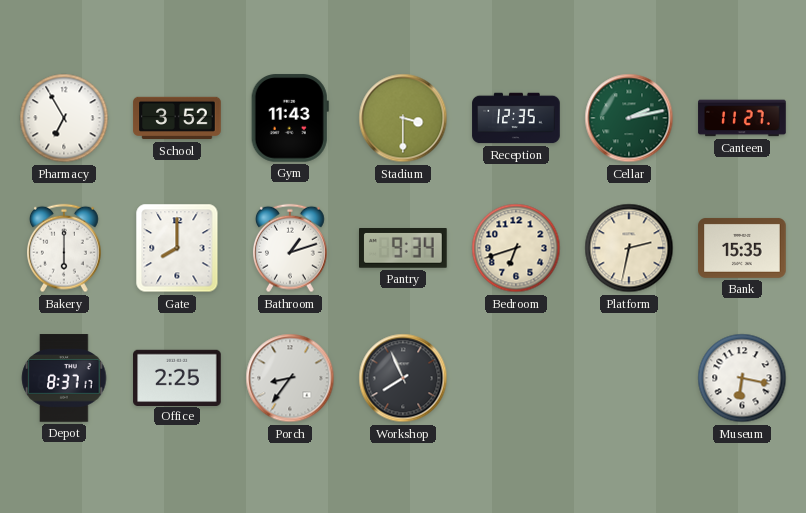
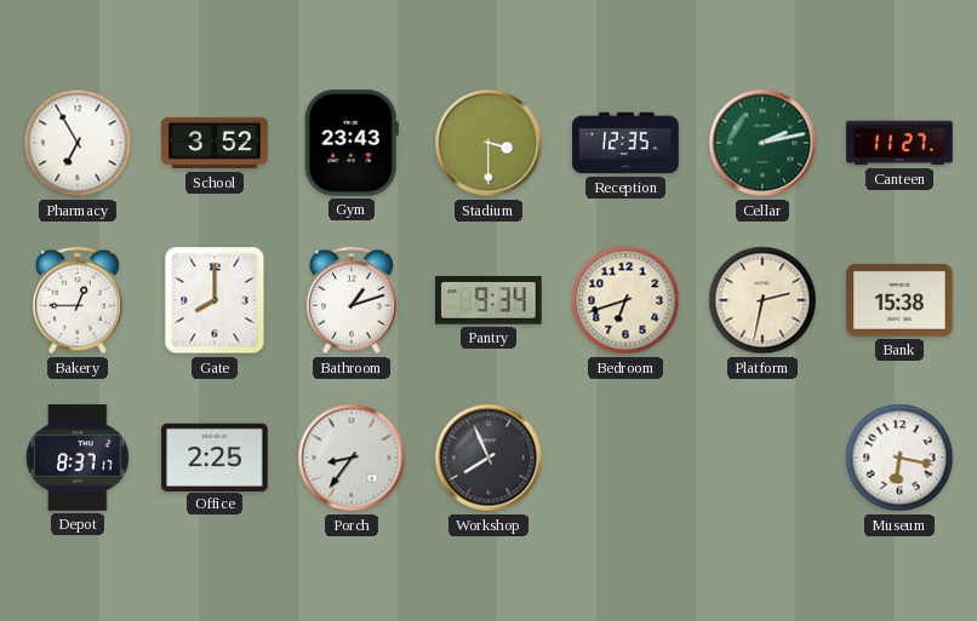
Gym: 11:43 -> 23:43
Bakery: 6:00 -> 12:45
Bank: 15:35 -> 15:38
